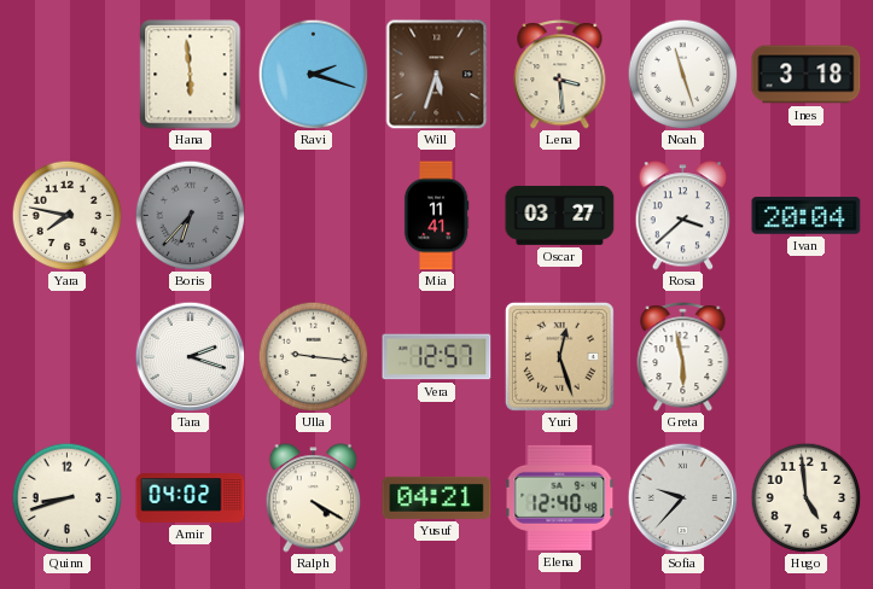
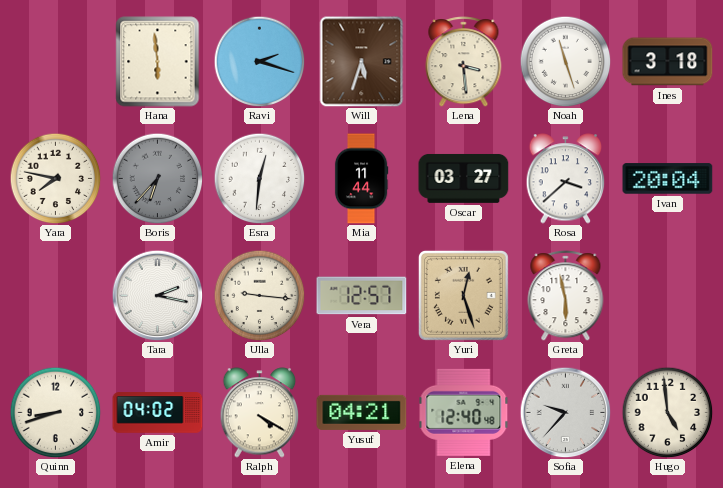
Esra: none -> 12:31
Mia: 11:41 -> 11:44
Tara: 2:18 -> 2:17
